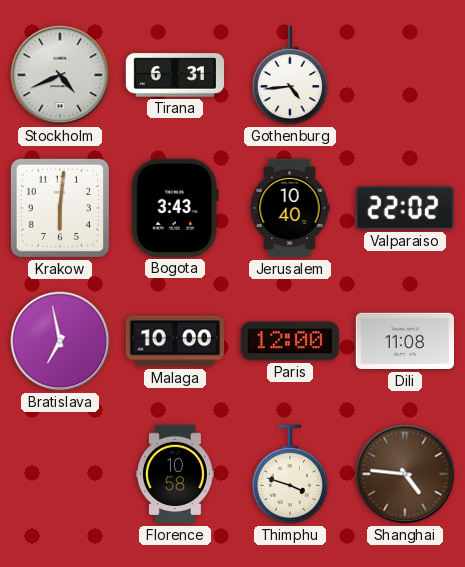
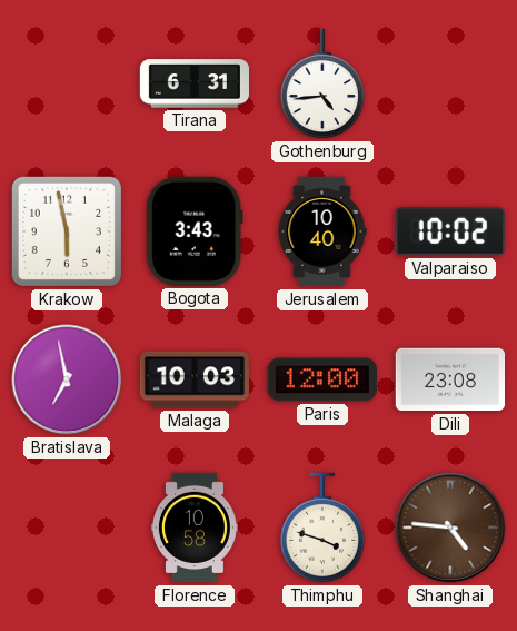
Stockholm: 4:41 -> none
Krakow: 6:01 -> 5:58
Valparaiso: 22:02 -> 10:02
Malaga: 10:00 -> 10:03
Dili: 11:08 -> 23:08
